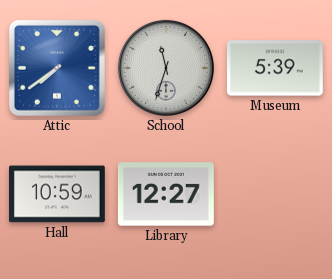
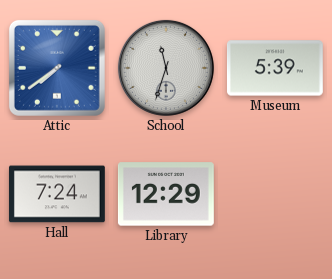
Hall: 10:59 -> 7:24
Library: 12:27 -> 12:29
